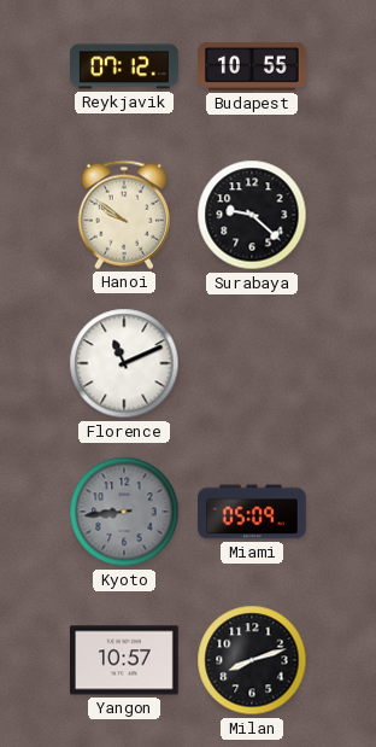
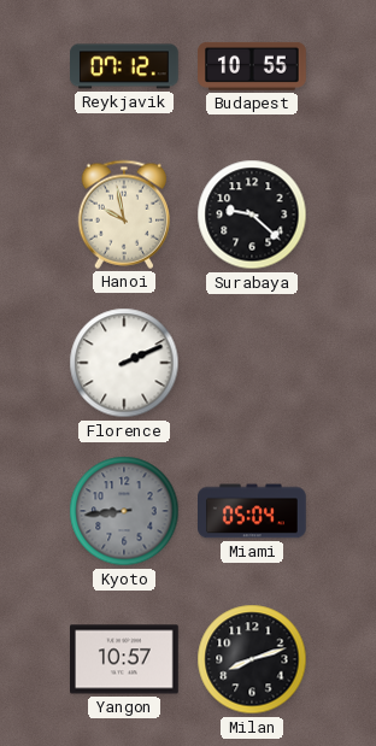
Hanoi: 9:51 -> 9:58
Florence: 11:11 -> 2:11
Miami: 05:09 -> 05:04
